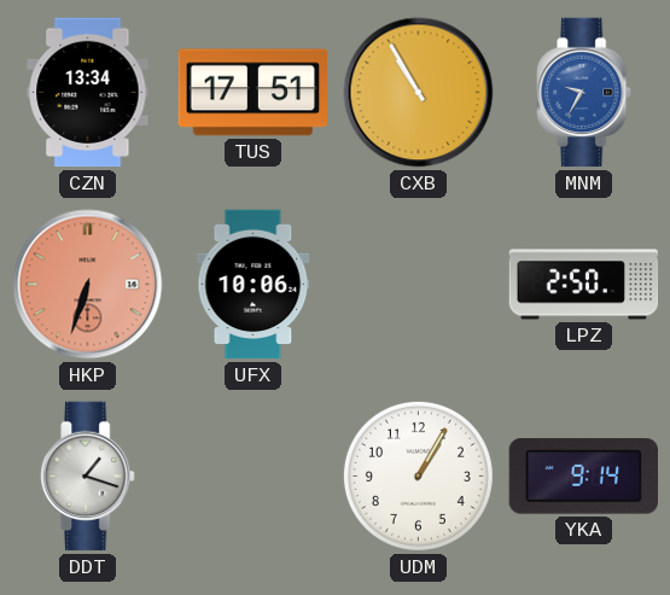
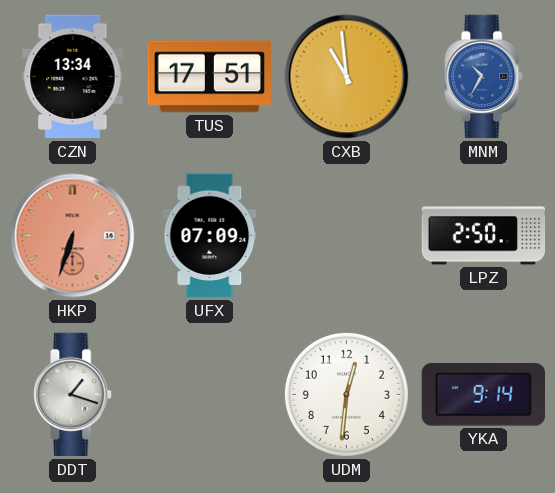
CXB: 10:55 -> 10:59
MNM: 9:35 -> 10:35
UFX: 10:06 -> 07:09
UDM: 1:05 -> 12:31
